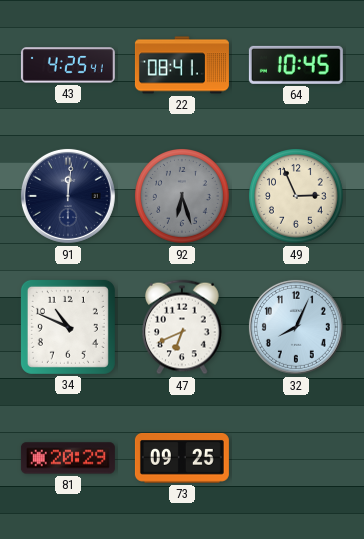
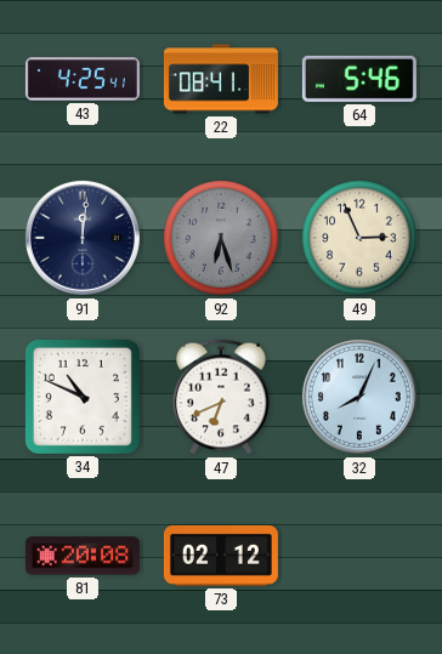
64: 10:45 -> 5:46
81: 20:29 -> 20:08
73: 09:25 -> 02:12
